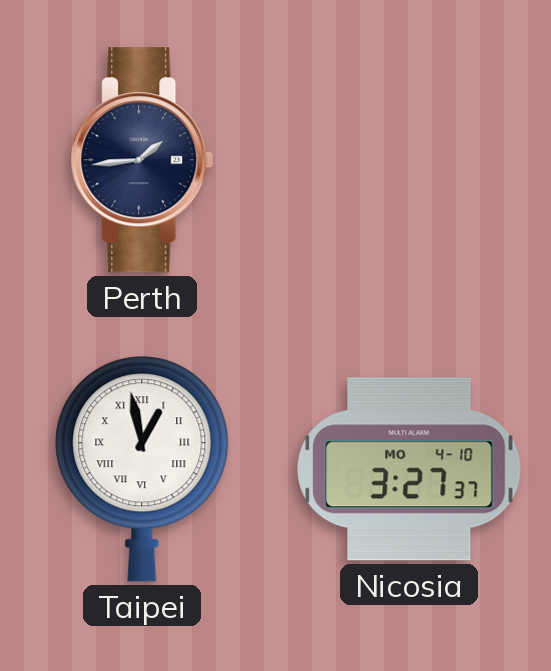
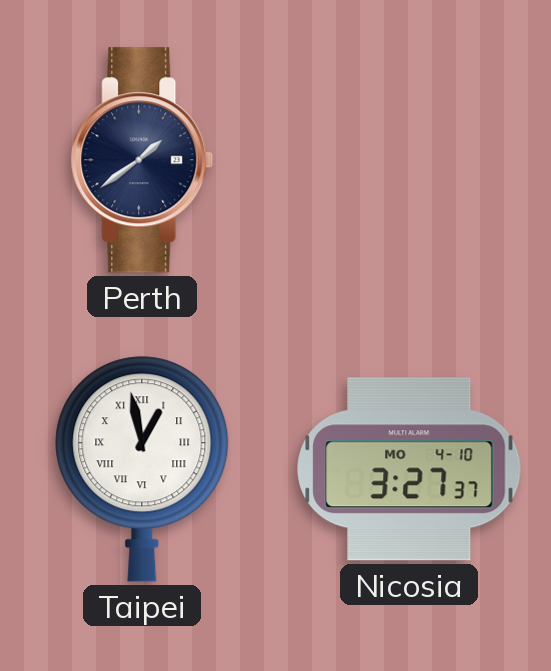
Perth: 1:44 -> 1:39
